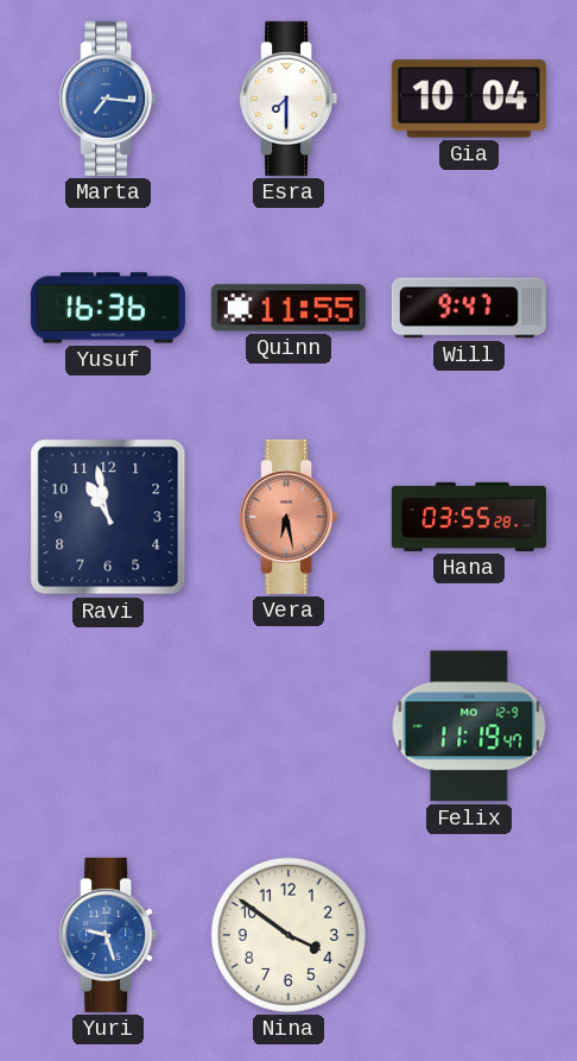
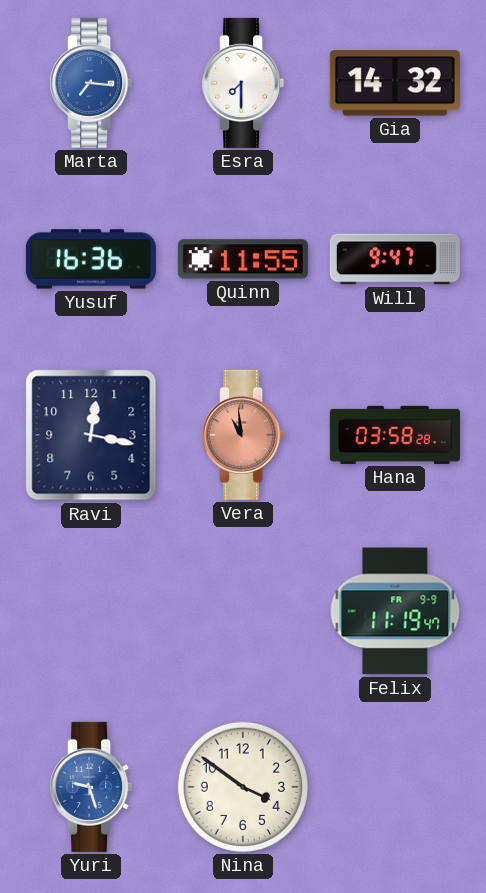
Gia: 10:04 -> 14:32
Ravi: 10:58 -> 12:17
Vera: 6:28 -> 10:59
Hana: 03:55 -> 03:58
Felix date: MO 12-9 -> FR 9-9
